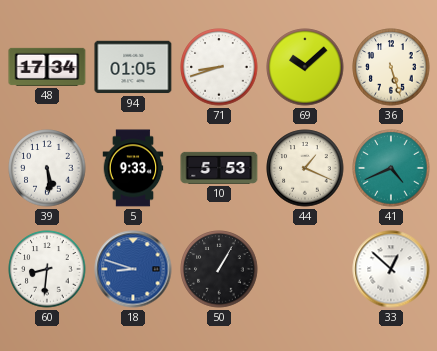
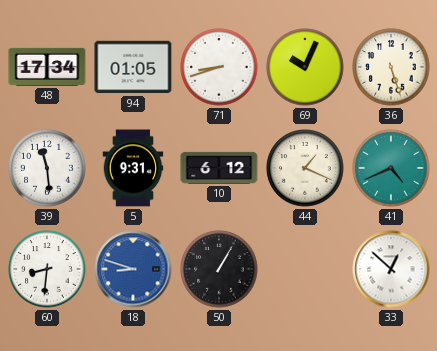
69: 10:08 -> 10:04
39: 5:29 -> 11:29
5: 9:33 -> 9:31
10: 5:53 -> 6:12
